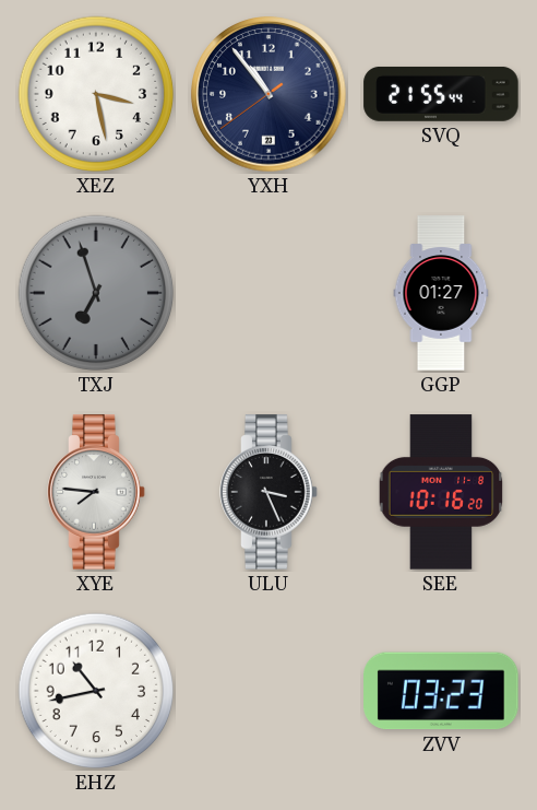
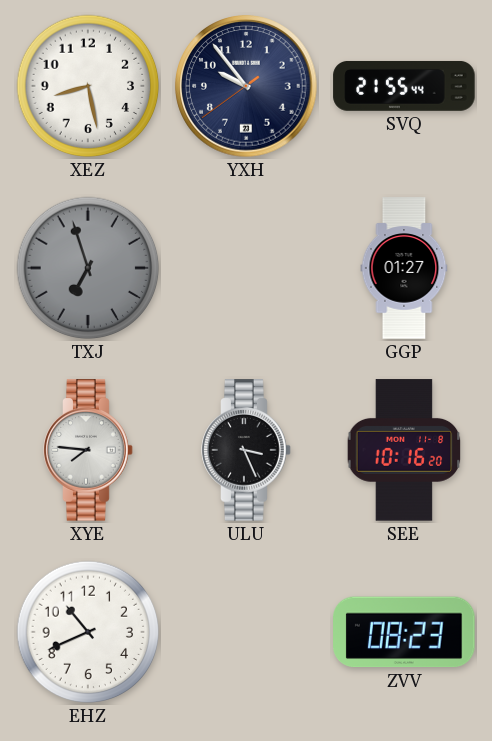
XEZ: 3:28 -> 8:28
YXH: 10:53 -> 9:53
EHZ: 10:43 -> 10:41
ZVV: 03:23 -> 08:23
